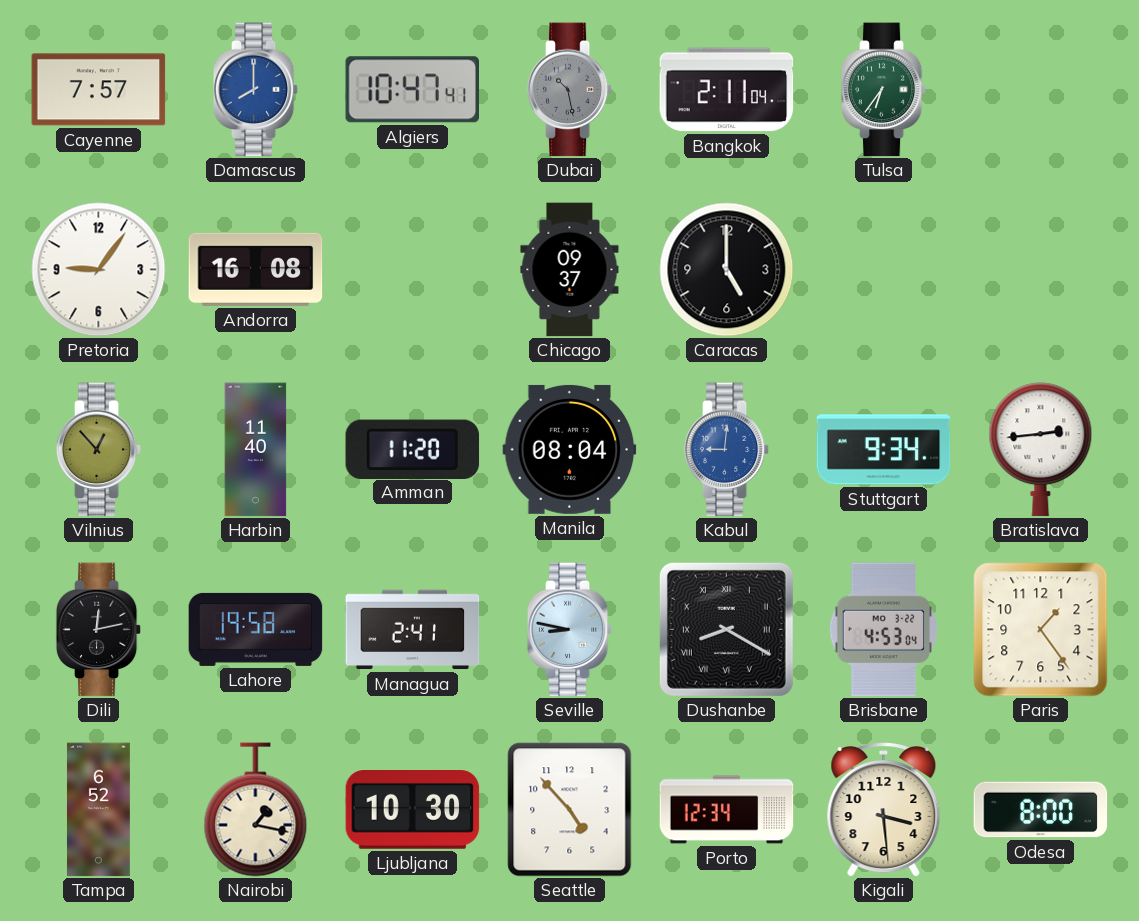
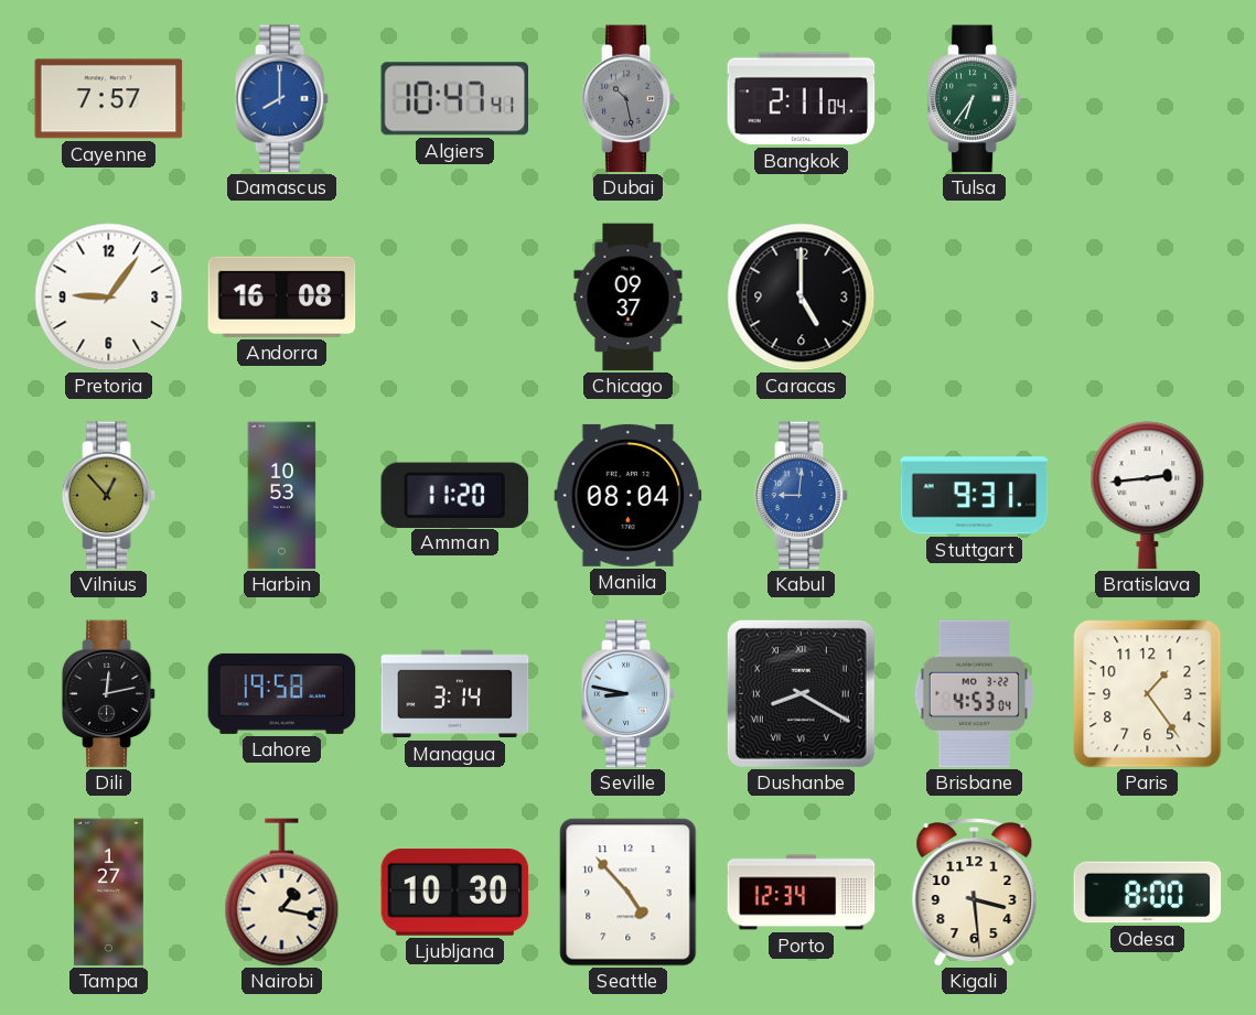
Harbin: 11:40 -> 10:53
Stuttgart: 9:34 -> 9:31
Managua: 2:41 -> 3:14
Tampa: 6:52 -> 1:27
